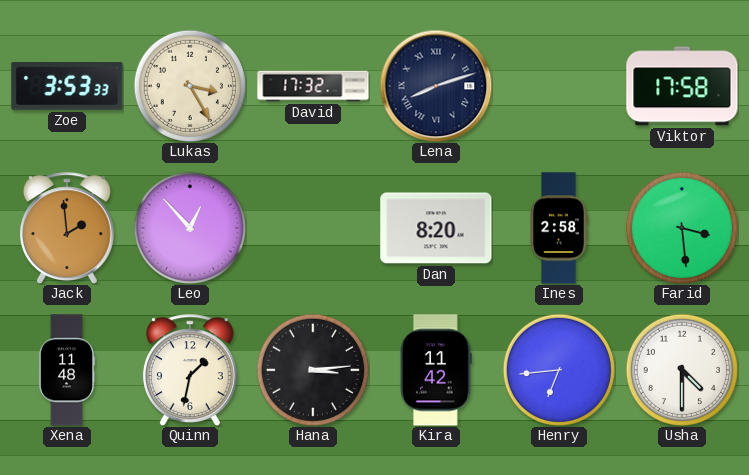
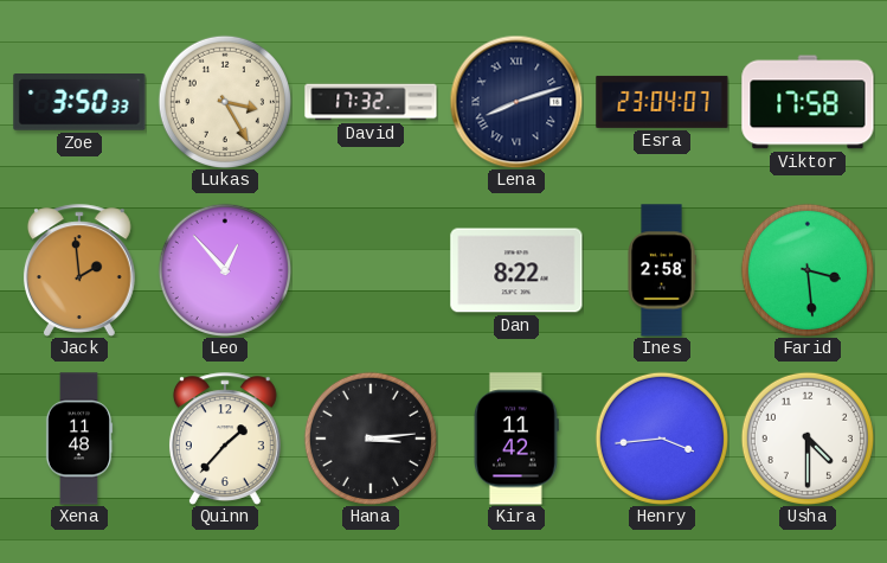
Zoe: 3:53 -> 3:50
Esra: none -> 23:04
Dan: 8:20 -> 8:22
Quinn: 1:32 -> 1:37
Henry: 6:44 -> 3:44
